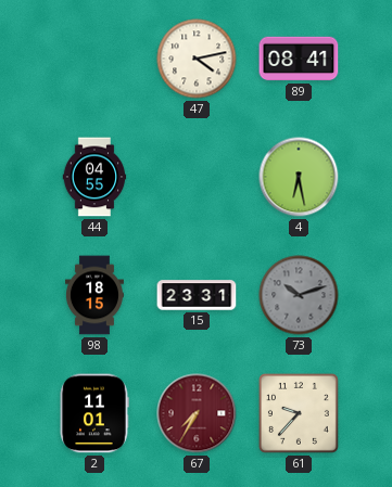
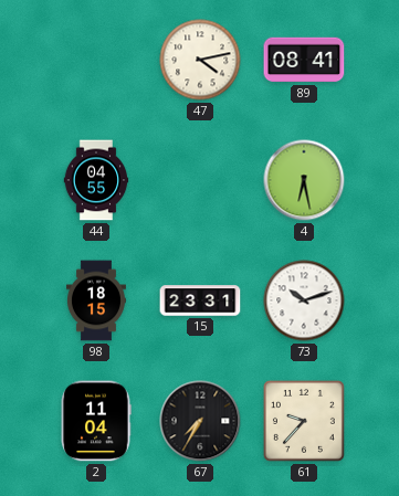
73 dial: grey -> white
2: 11:01 -> 11:04
67 dial: burgundy -> black
